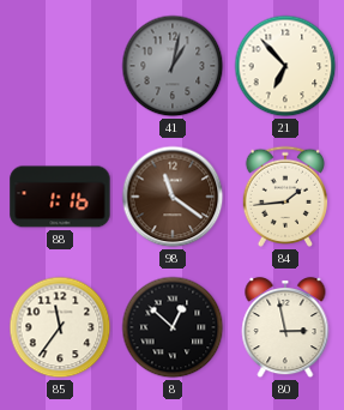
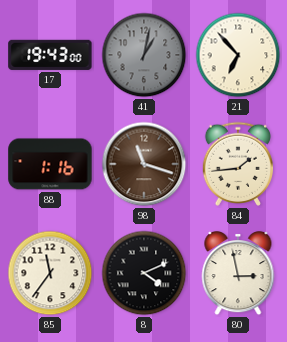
17: none -> 19:43
98: 11:21 -> 11:18
8: 12:52 -> 4:11
